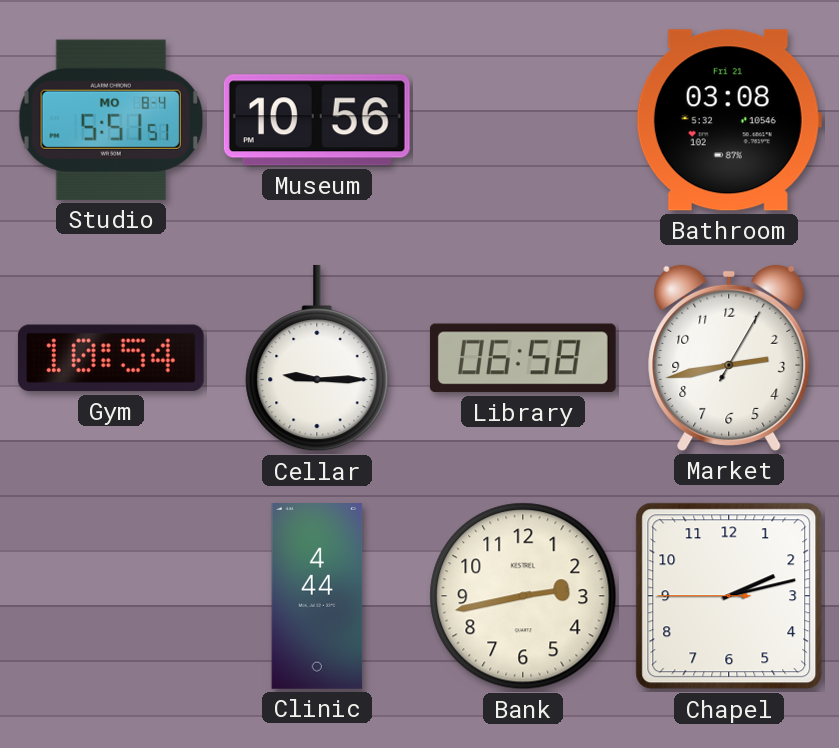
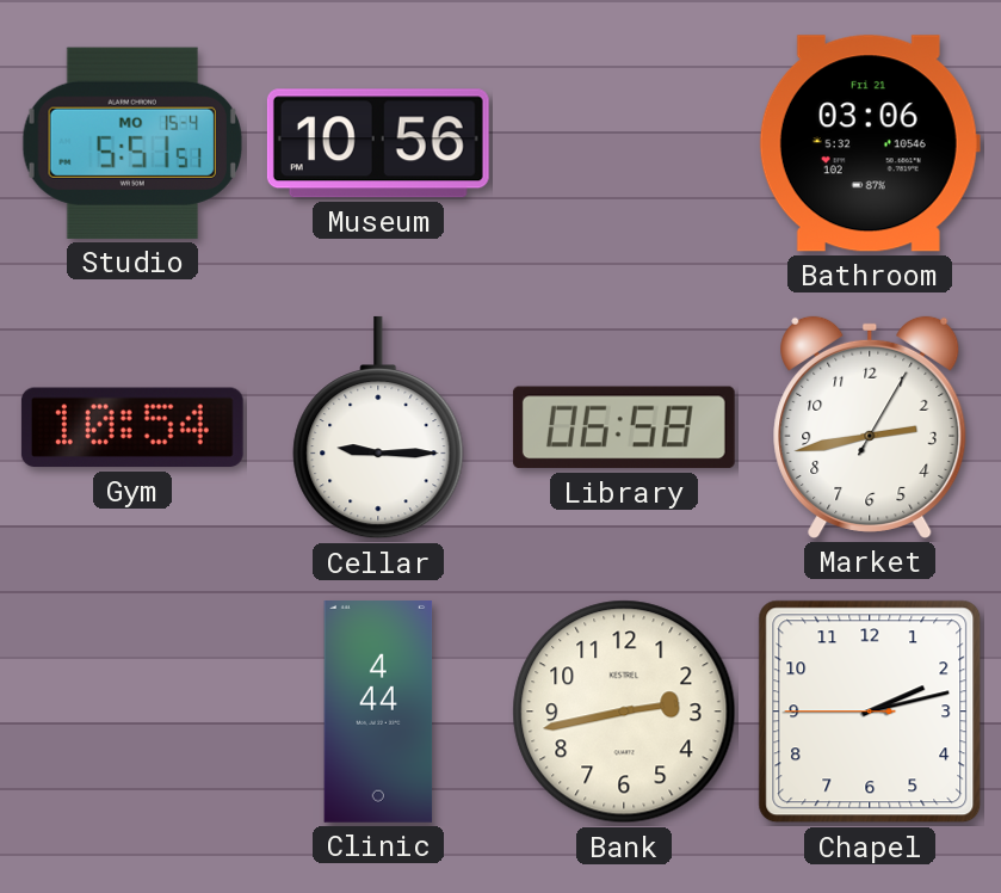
Studio date: MO 8-4 -> MO 15-4
Bathroom: 03:08 -> 03:06
